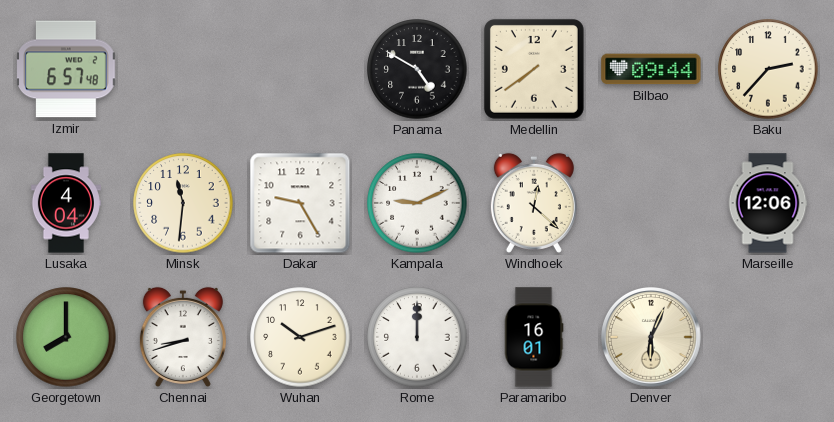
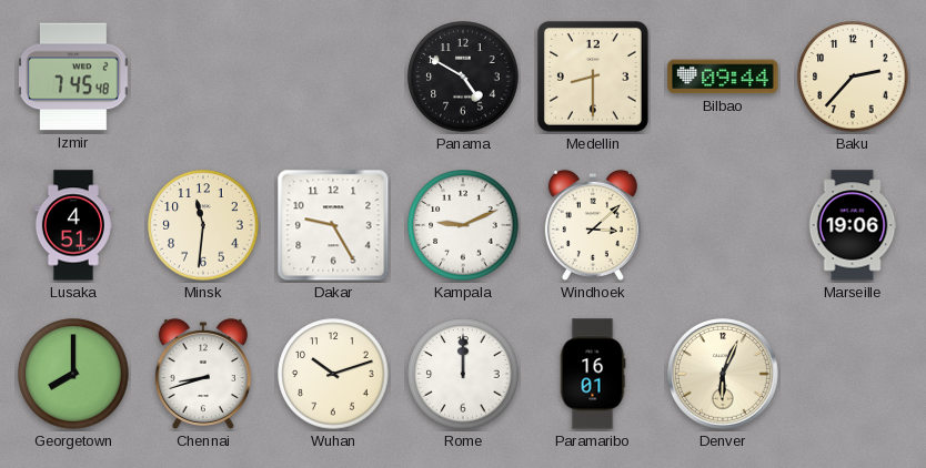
Izmir: 6:57 -> 7:45
Medellin: 7:39 -> 8:30
Lusaka: 4:04 -> 4:51
Windhoek: 12:22 -> 3:08
Marseille: 12:06 -> 19:06
